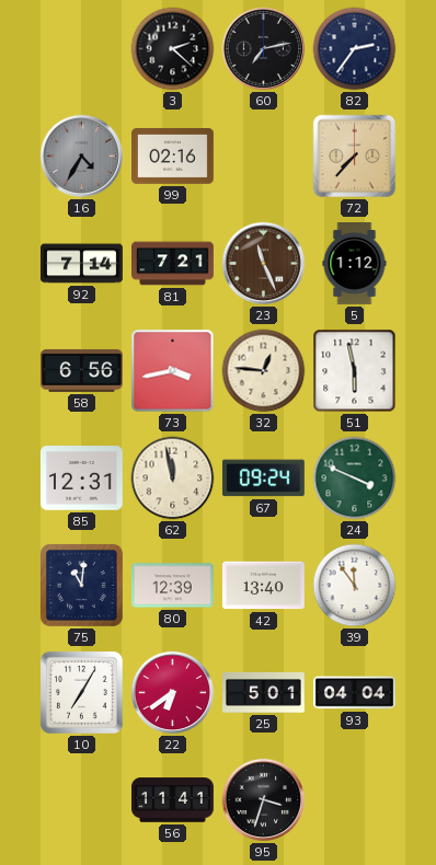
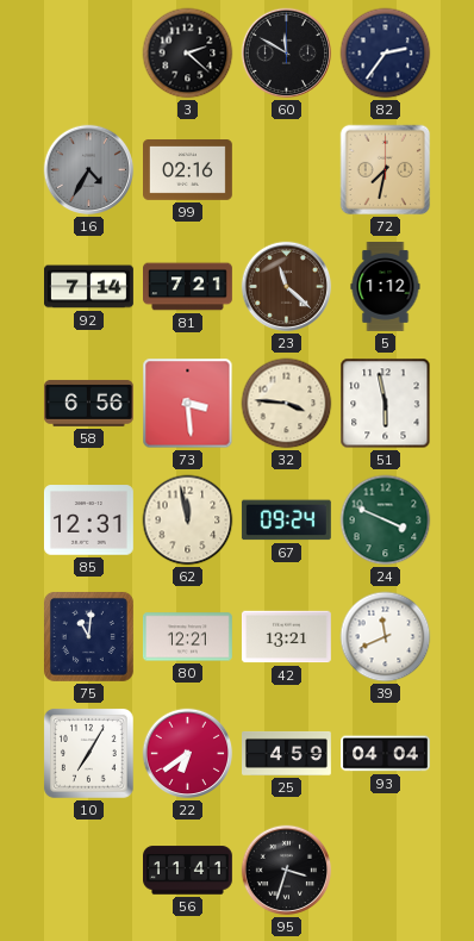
60: 7:13 -> 11:50
72: 7:37 -> 7:32
23: 11:26 -> 11:22
73: 3:43 -> 3:29
32: 12:46 -> 3:46
80: 12:39 -> 12:21
42: 13:40 -> 13:21
39: 11:54 -> 11:41
25: 5:01 -> 4:59
